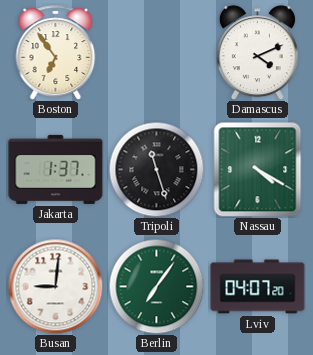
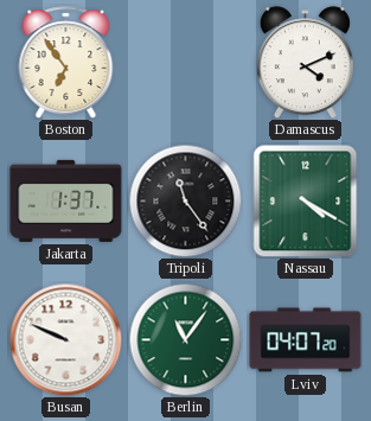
Tripoli: 11:27 -> 11:24
Busan: 9:01 -> 9:49
Berlin: 7:06 -> 11:06
